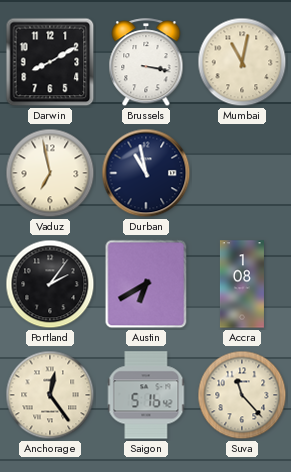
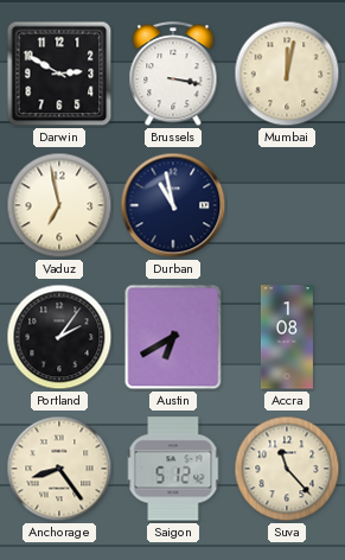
Darwin: 8:10 -> 2:50
Mumbai: 11:02 -> 12:02
Anchorage: 12:24 -> 8:24
Saigon: 5:16 -> 5:12
